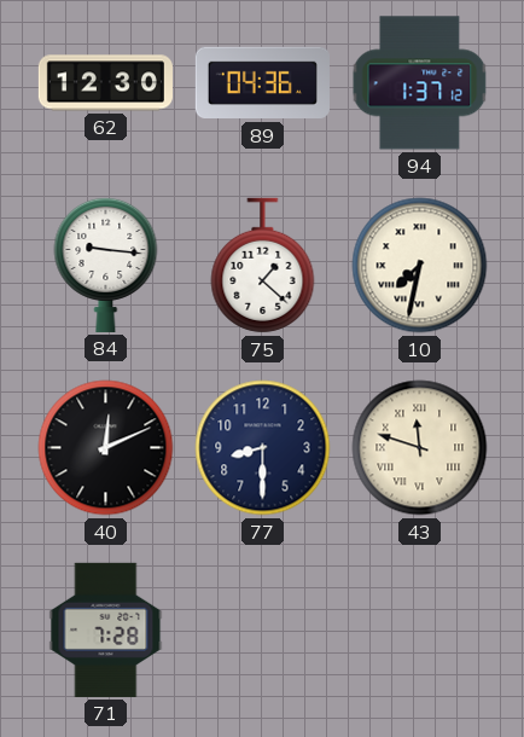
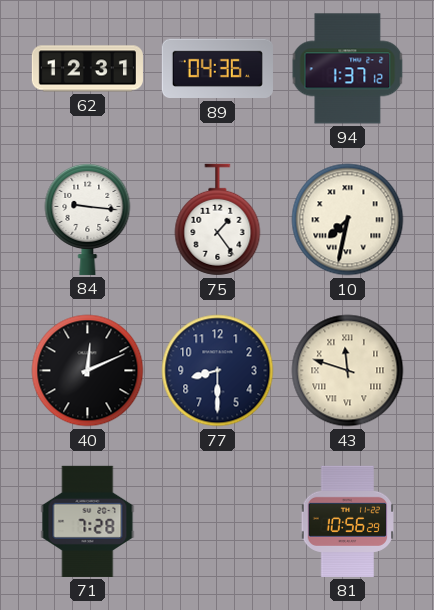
62: 12:30 -> 12:31
75: 1:22 -> 1:24
81: none -> 10:56
